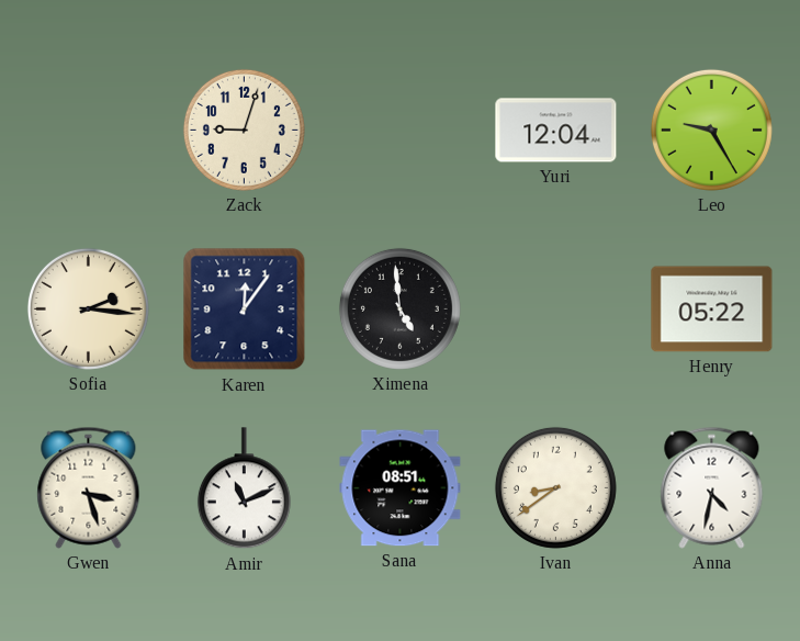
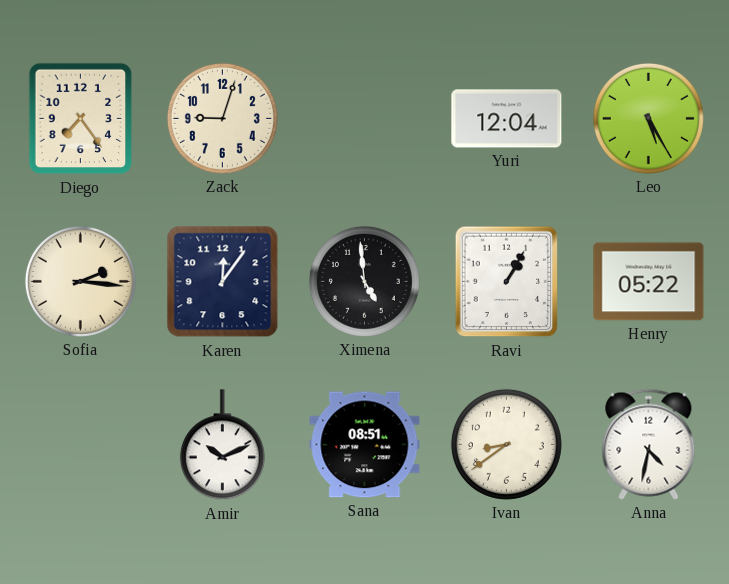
Diego: none -> 7:24
Leo: 9:25 -> 5:25
Ravi: none -> 1:05
Gwen: 3:27 -> none
Amir: 11:11 -> 10:11
